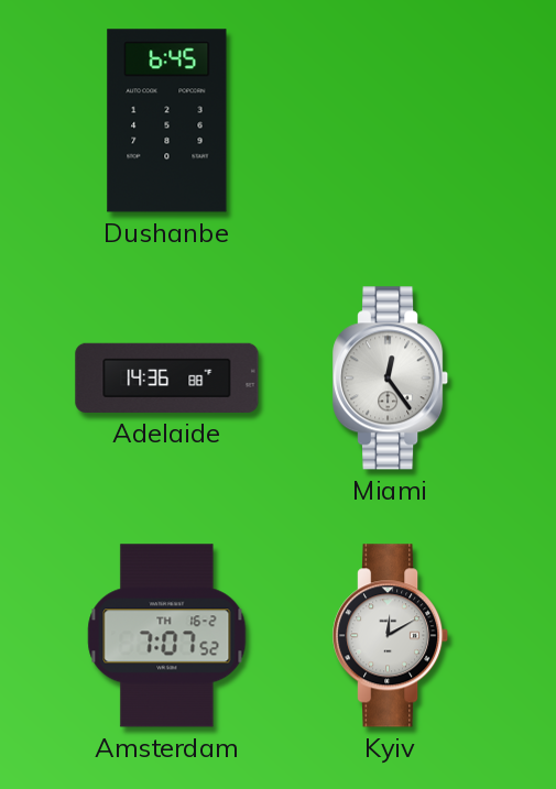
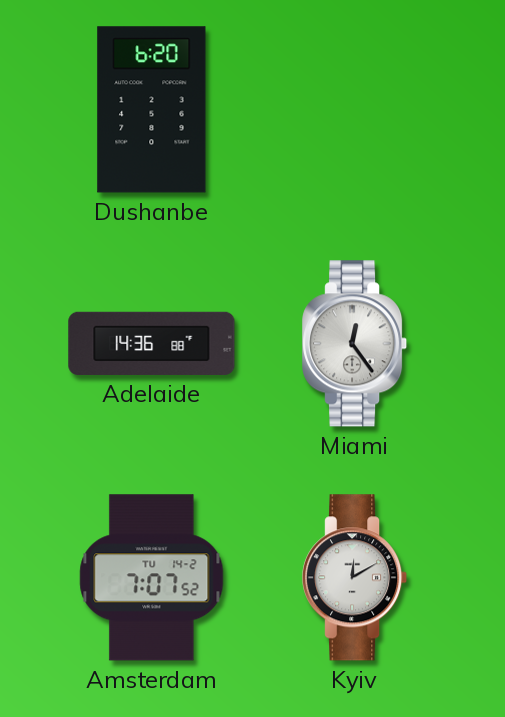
Dushanbe: 6:45 -> 6:20
Amsterdam date: TH 16-2 -> TU 14-2
